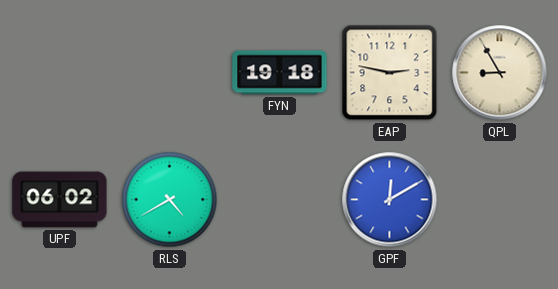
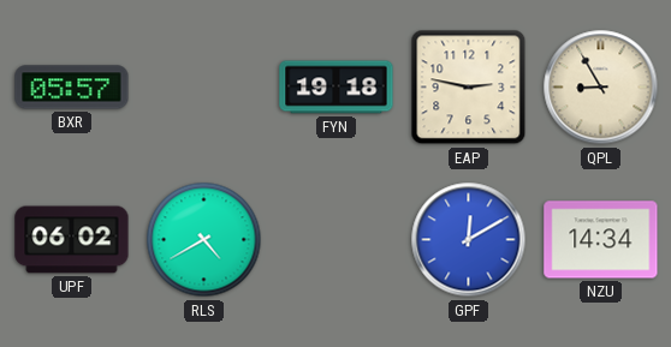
BXR: none -> 05:57
NZU: none -> 14:34
